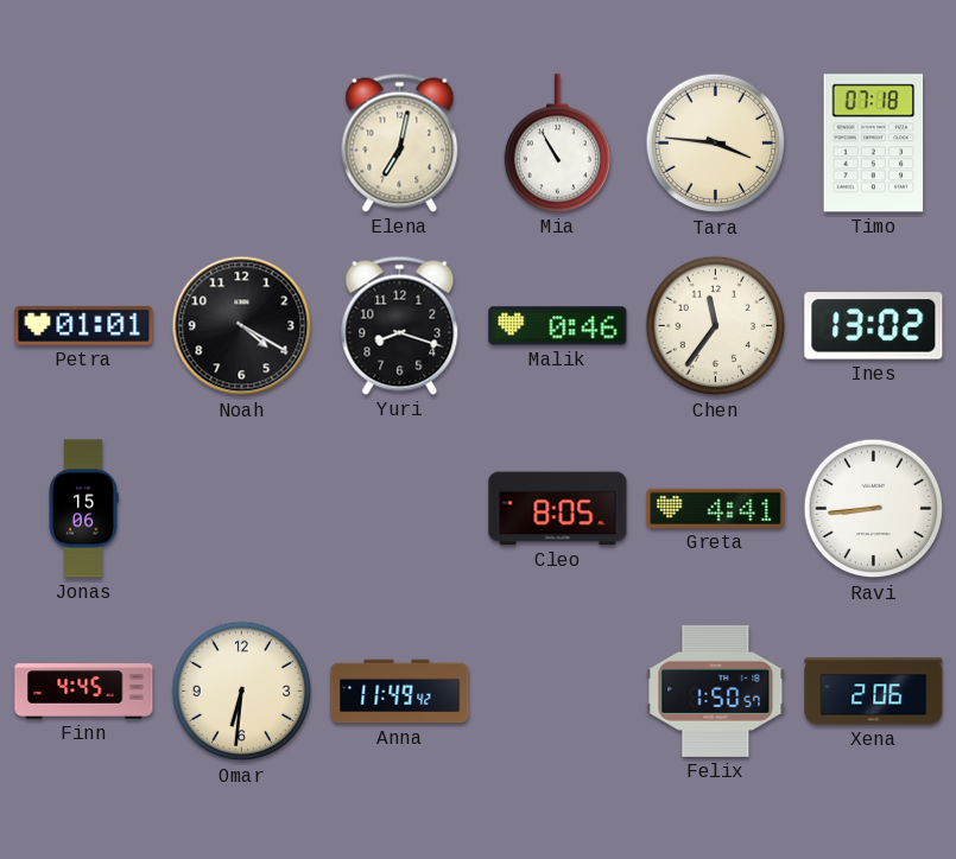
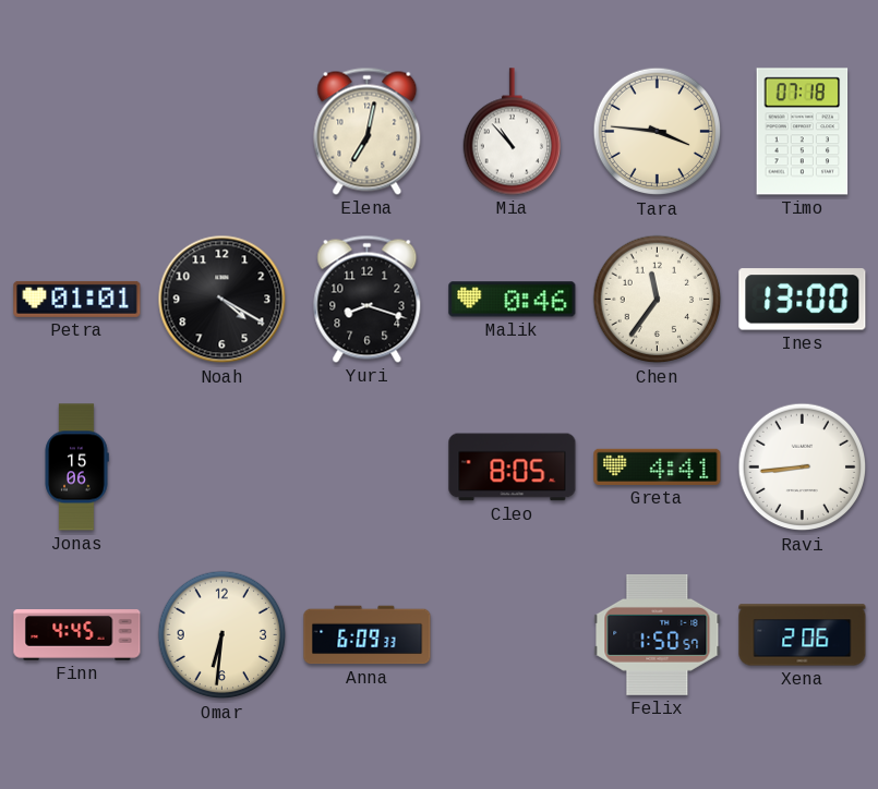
Mia: 10:55 -> 10:53
Ines: 13:02 -> 13:00
Anna: 11:49 -> 6:09
